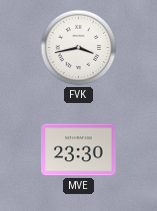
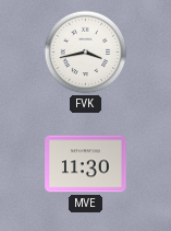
MVE: 23:30 -> 11:30
